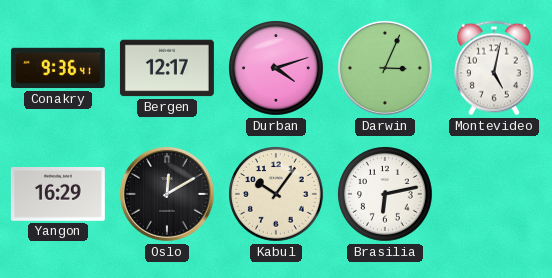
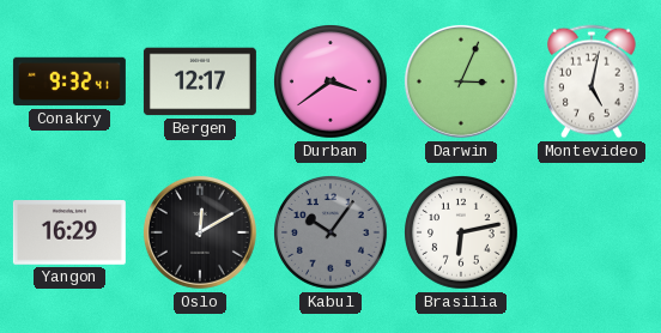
Conakry: 9:36 -> 9:32
Durban: 4:12 -> 3:39
Kabul dial: cream -> grey
